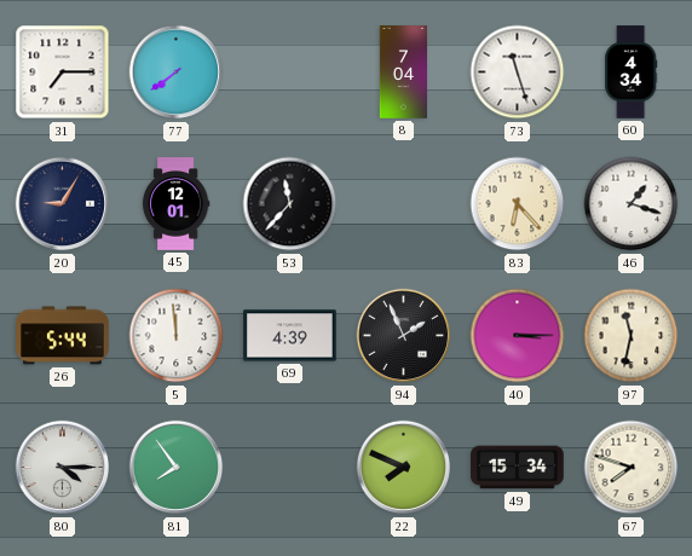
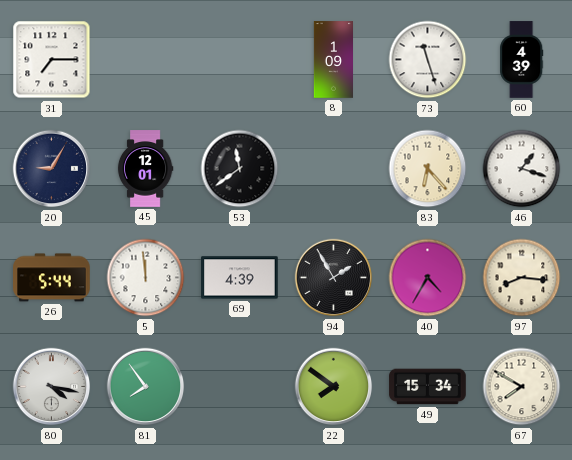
77: 7:39 -> none
8: 7:04 -> 1:09
60: 4:34 -> 4:39
53: 11:37 -> 11:39
94: 1:56 -> 1:55
40: 3:15 -> 4:35
97: 11:32 -> 8:16
80: 4:15 -> 4:17
22: 7:49 -> 7:51
67: 7:48 -> 7:50
